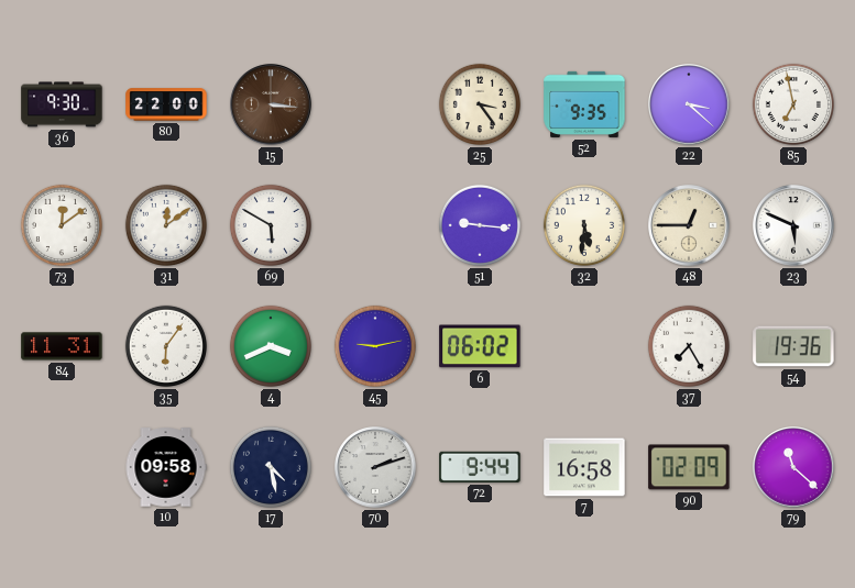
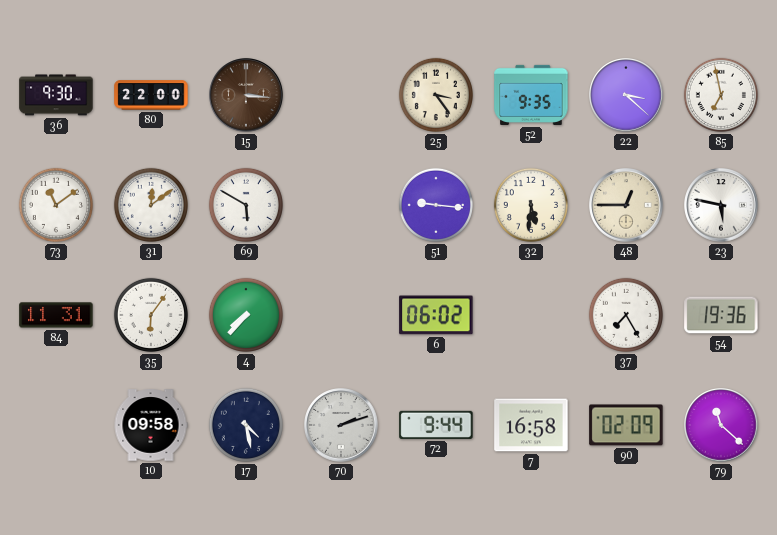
73: 12:09 -> 11:09
23: 5:49 -> 5:47
4: 3:41 -> 7:37
45: 9:13 -> none
